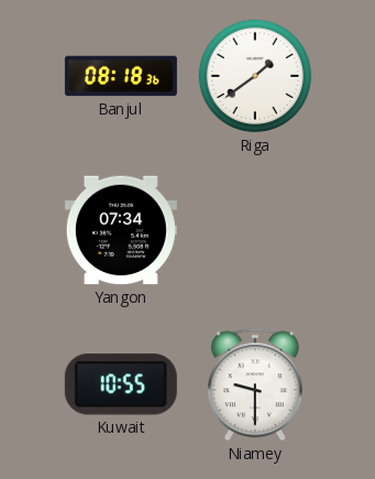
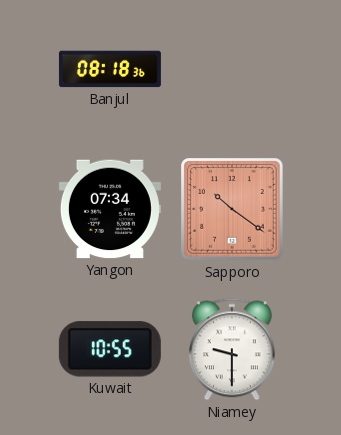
Riga: 1:39 -> none
Sapporo: none -> 10:21
